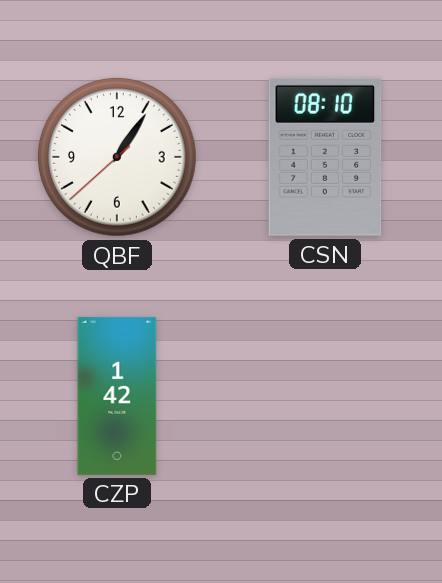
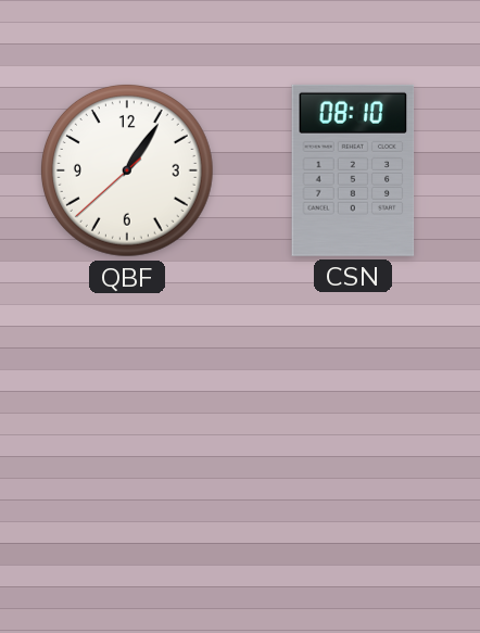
CZP: 1:42 -> none
